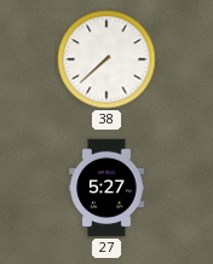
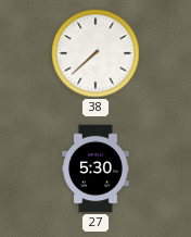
27: 5:27 -> 5:30
